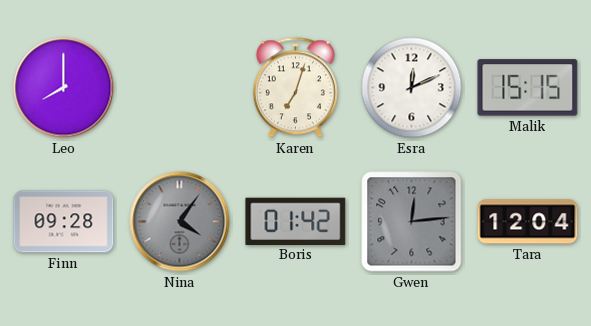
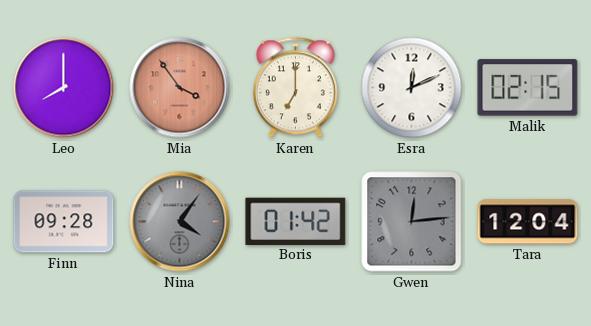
Mia: none -> 3:54
Karen: 7:03 -> 7:00
Malik: 15:15 -> 02:15
